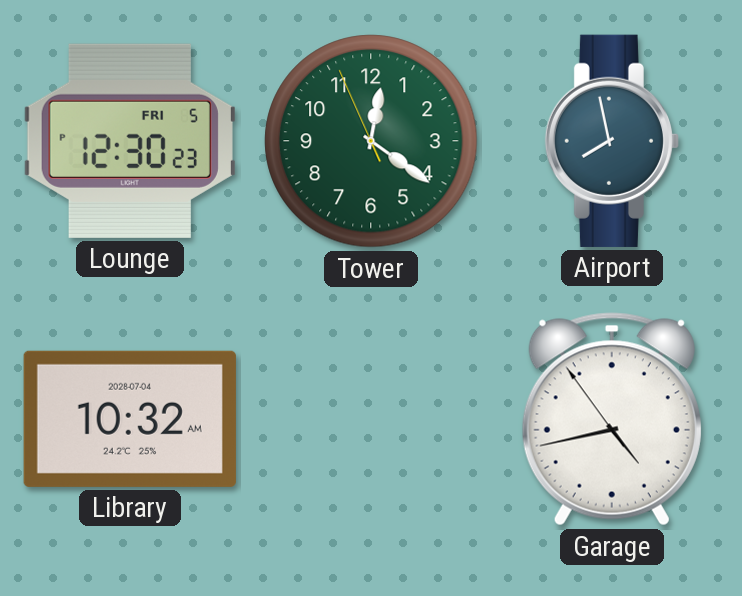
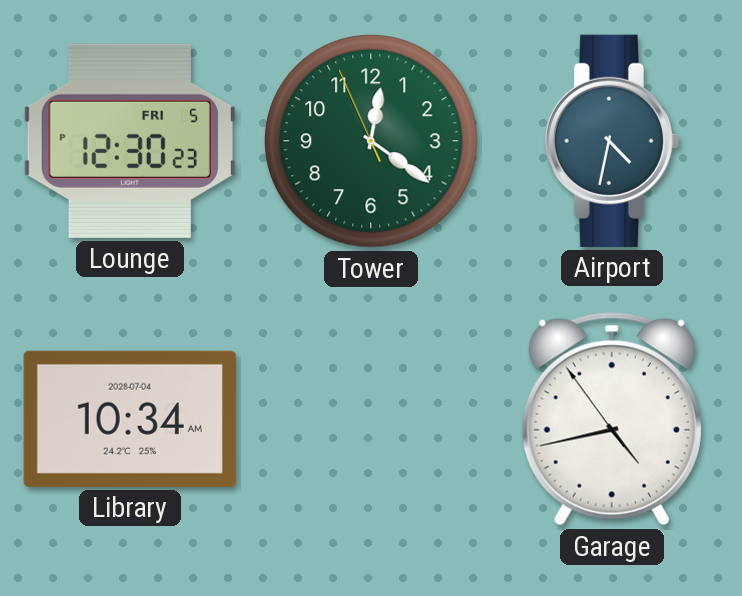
Airport: 7:58 -> 4:32
Library: 10:32 -> 10:34
